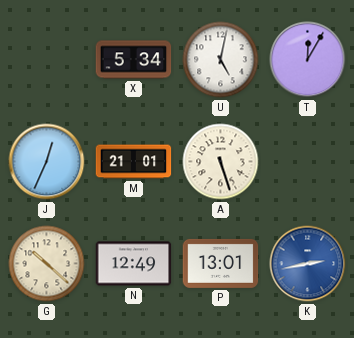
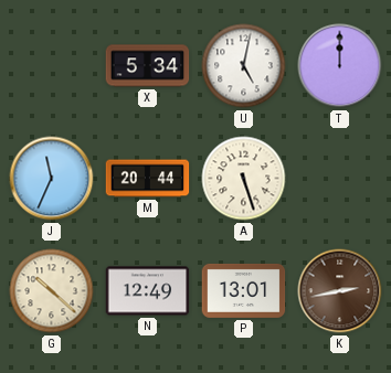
T: 12:05 -> 12:00
J: 12:34 -> 11:34
M: 21:01 -> 20:44
K dial: blue -> brown
